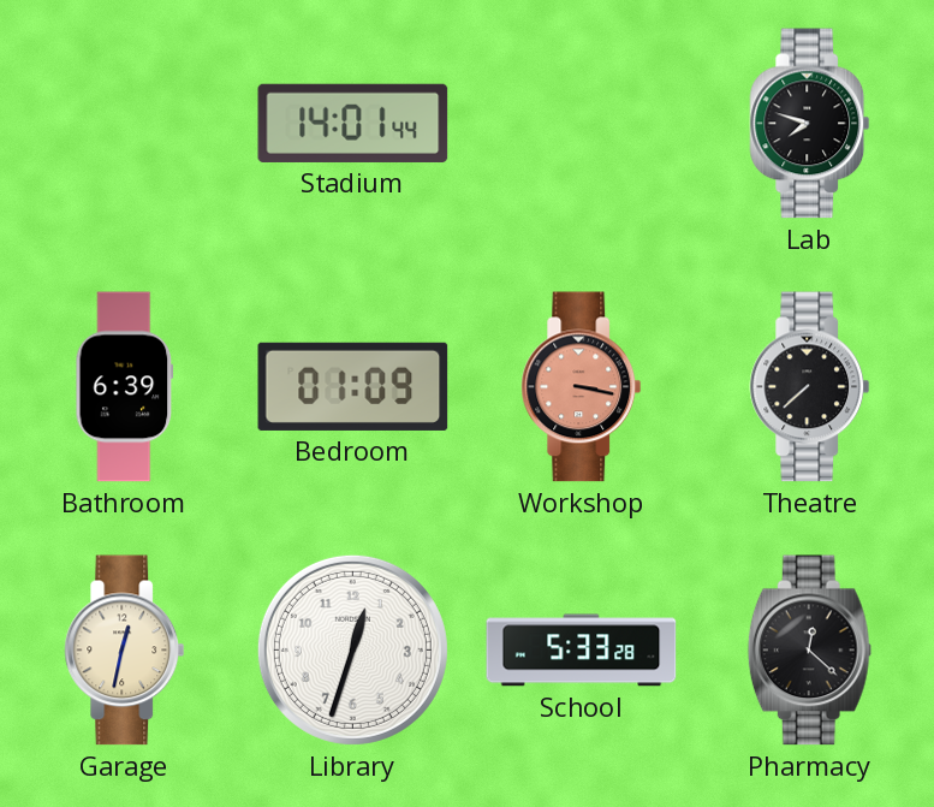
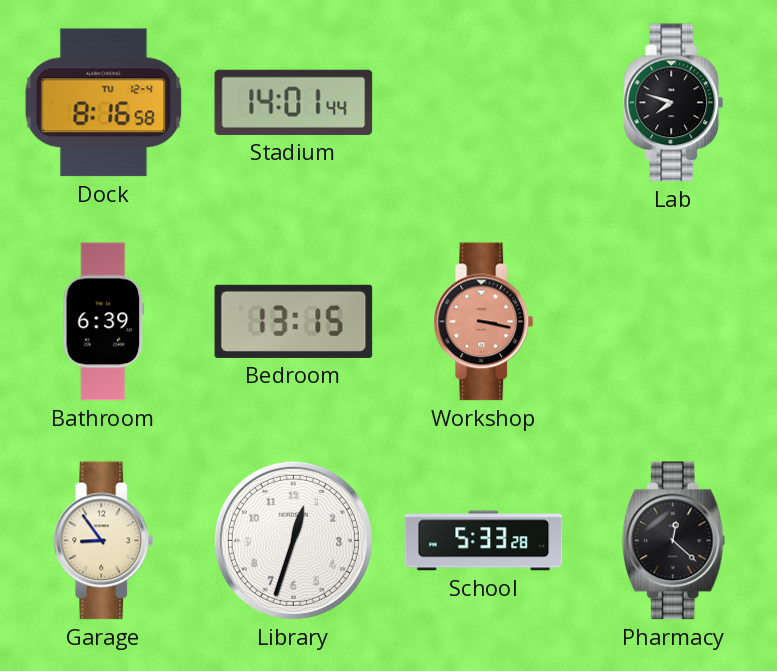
Dock: none -> 8:16
Bedroom: 01:09 -> 13:15
Theatre: 7:38 -> none
Garage: 12:32 -> 8:54
